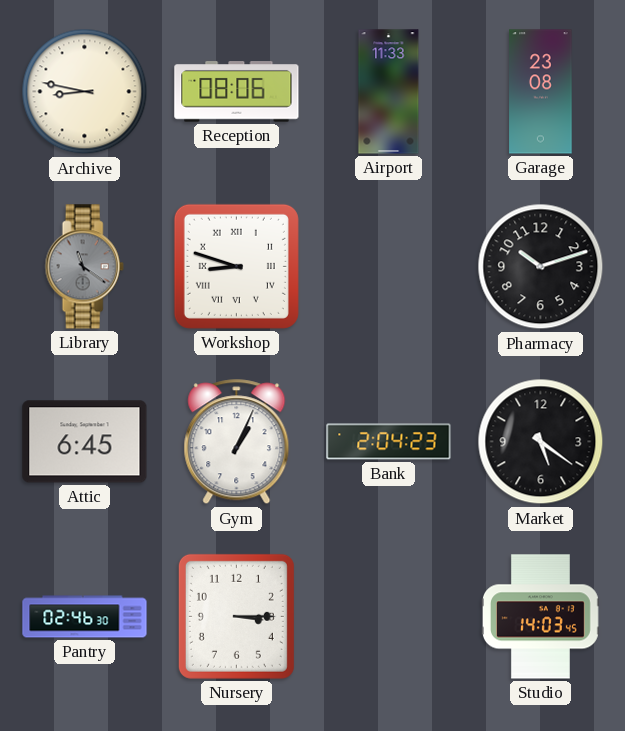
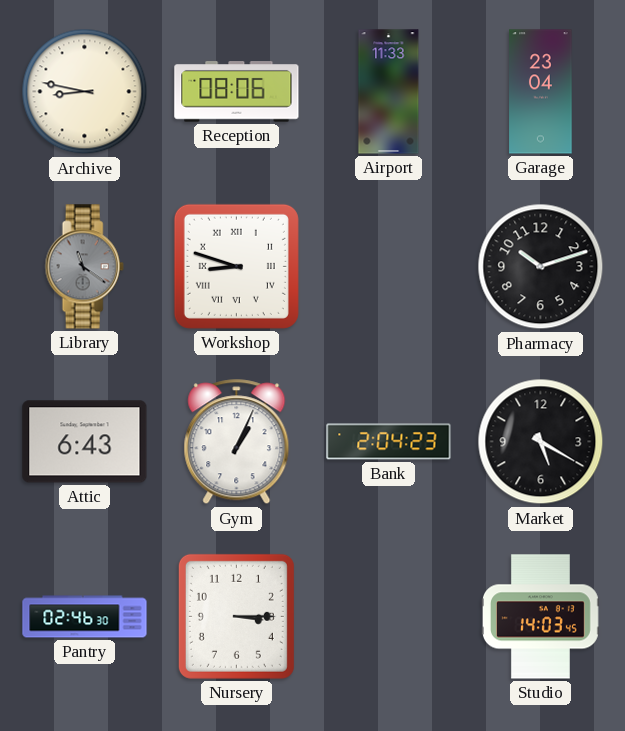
Garage: 23:08 -> 23:04
Attic: 6:45 -> 6:43
Market: 5:21 -> 5:20
